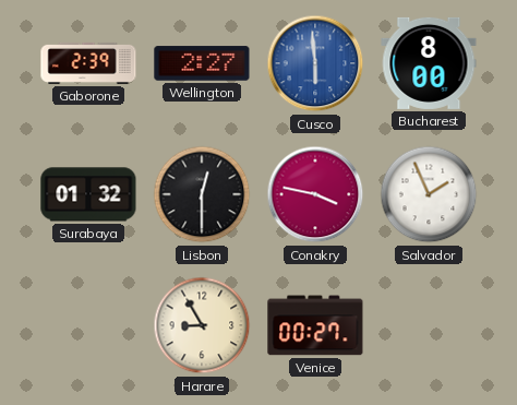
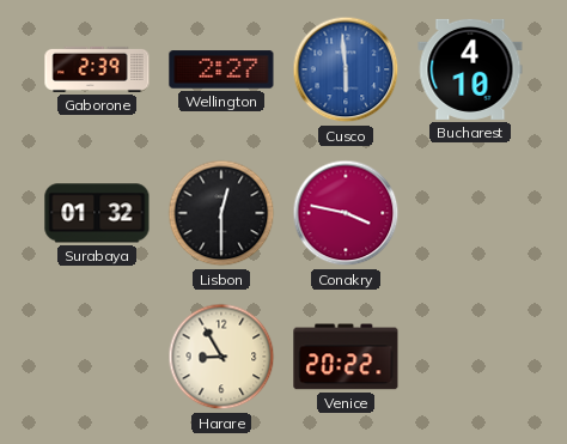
Bucharest: 8:00 -> 4:10
Salvador: 1:56 -> none
Venice: 00:27 -> 20:22
